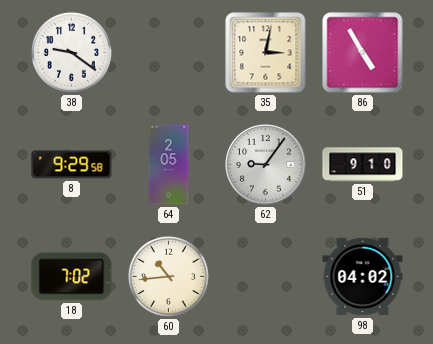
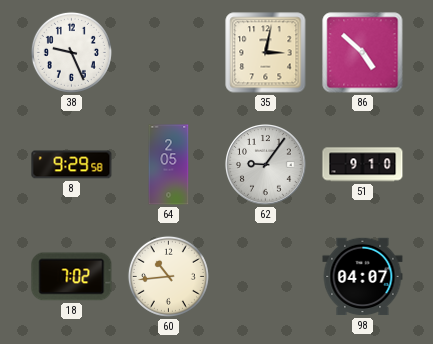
38: 9:21 -> 9:26
86: 4:55 -> 4:52
98: 04:02 -> 04:07
